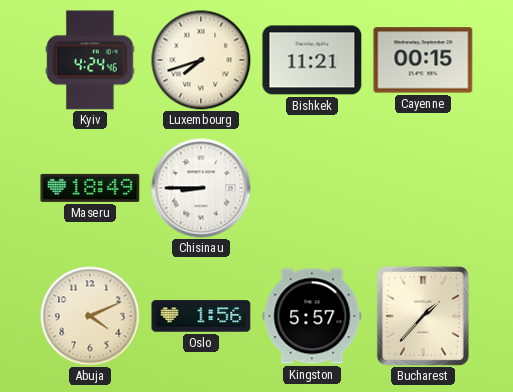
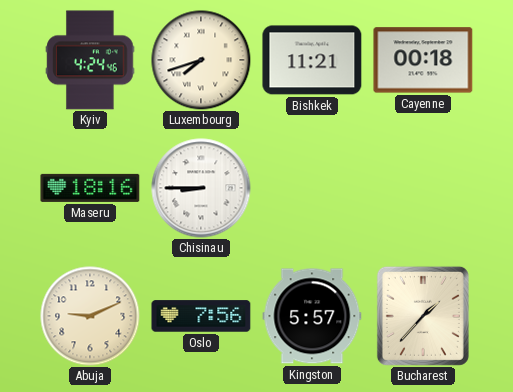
Cayenne: 00:15 -> 00:18
Maseru: 18:49 -> 18:16
Abuja: 4:11 -> 9:11
Oslo: 1:56 -> 7:56
